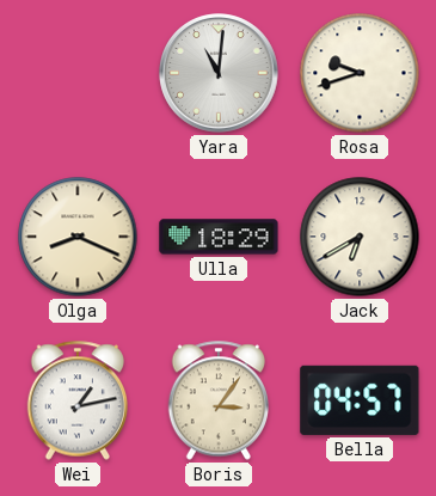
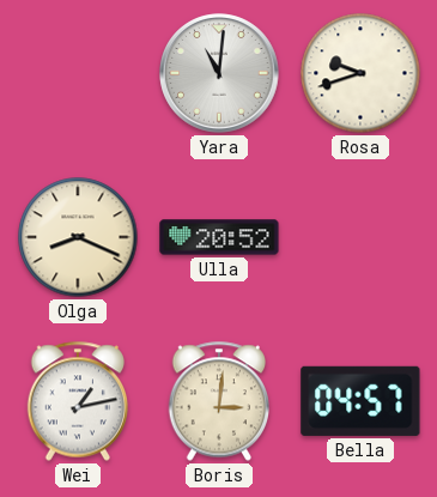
Ulla: 18:29 -> 20:52
Jack: 6:40 -> none
Boris: 3:06 -> 3:01
